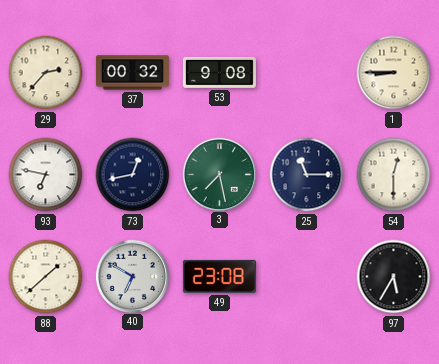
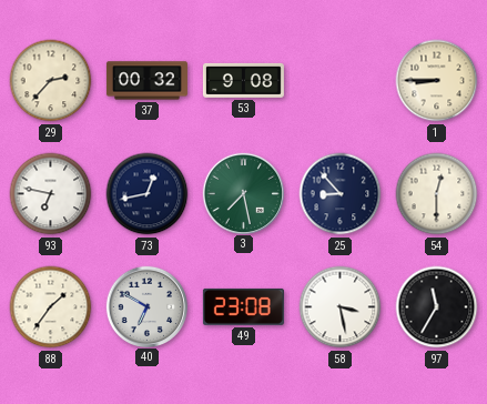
25: 11:15 -> 8:53
88: 1:38 -> 1:36
58: none -> 3:28
97: 5:35 -> 11:35
